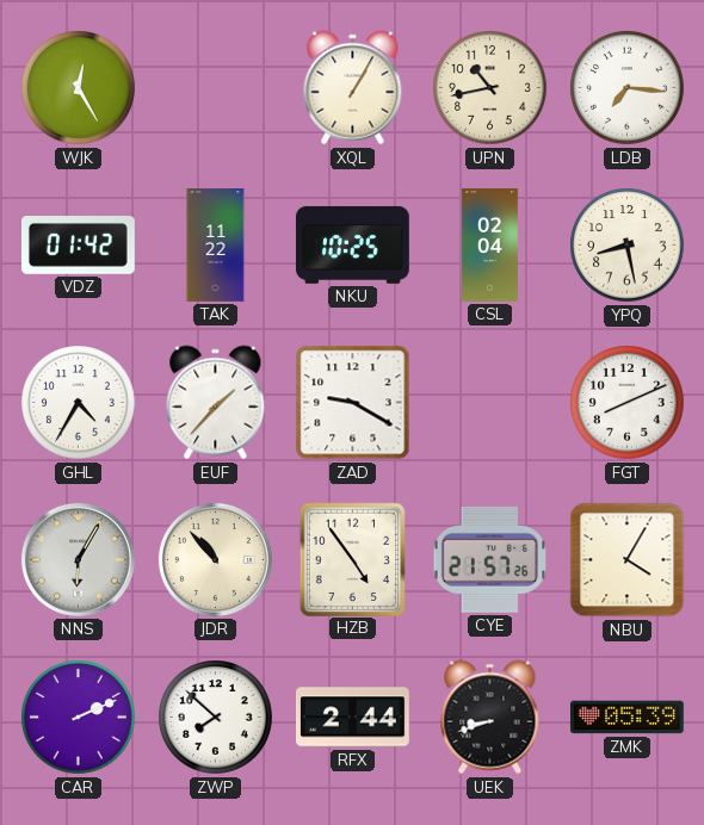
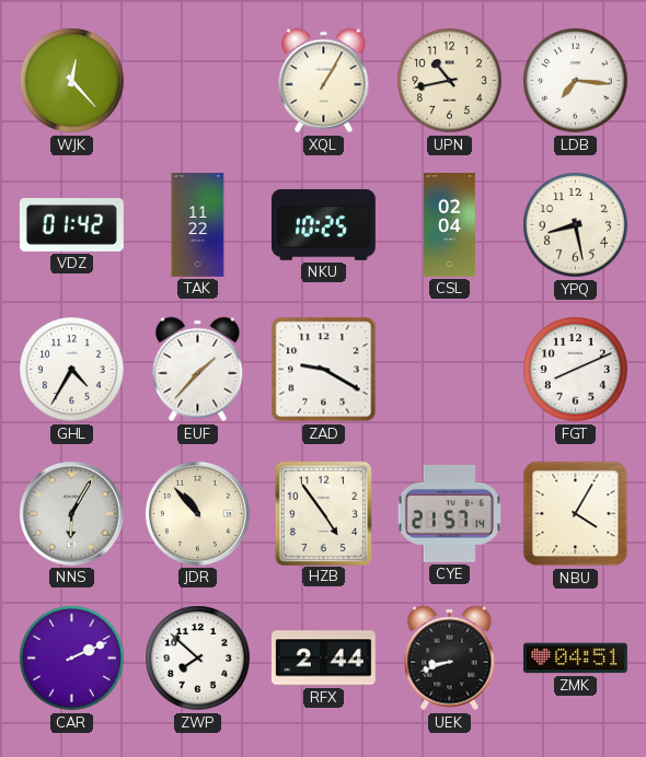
WJK: 12:25 -> 12:23
CYE: 21:57:26 -> 21:57:14
ZMK: 05:39 -> 04:51
